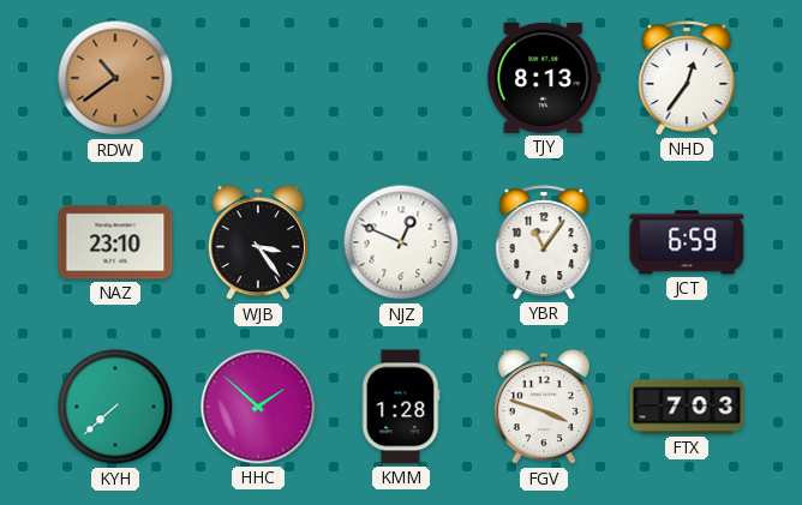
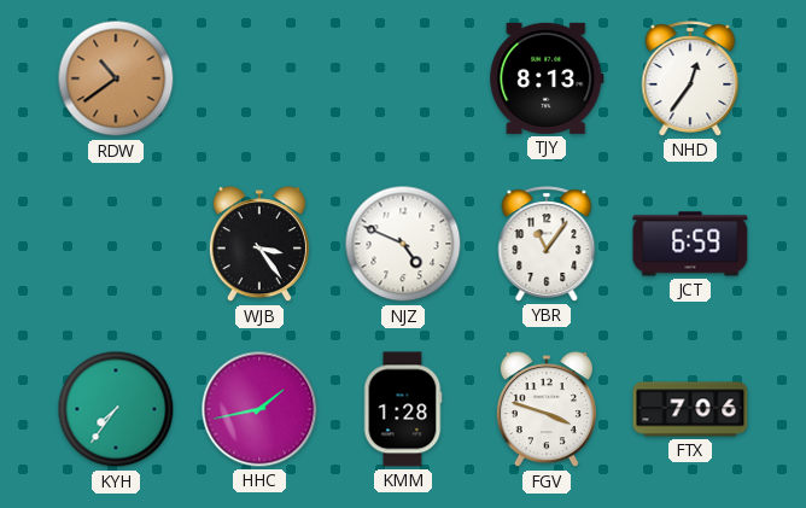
NAZ: 23:10 -> none
NJZ: 12:49 -> 4:49
KYH: 7:38 -> 7:36
HHC: 1:52 -> 1:43
FTX: 7:03 -> 7:06
